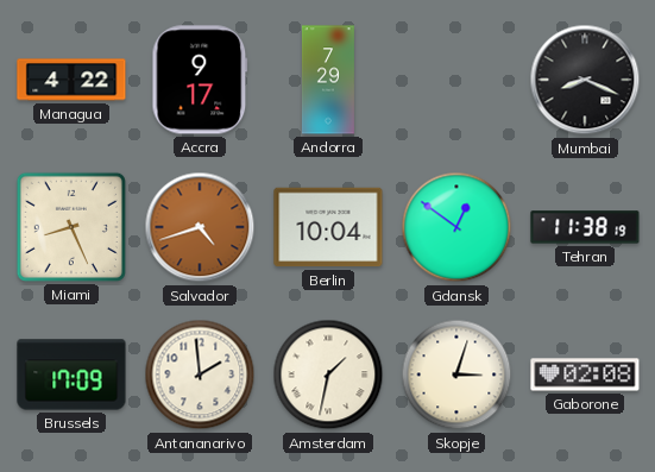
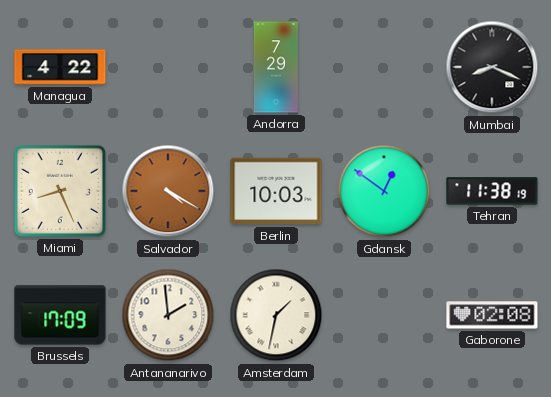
Accra: 9:17 -> none
Salvador: 4:42 -> 4:20
Berlin: 10:04 -> 10:03
Skopje: 3:03 -> none
